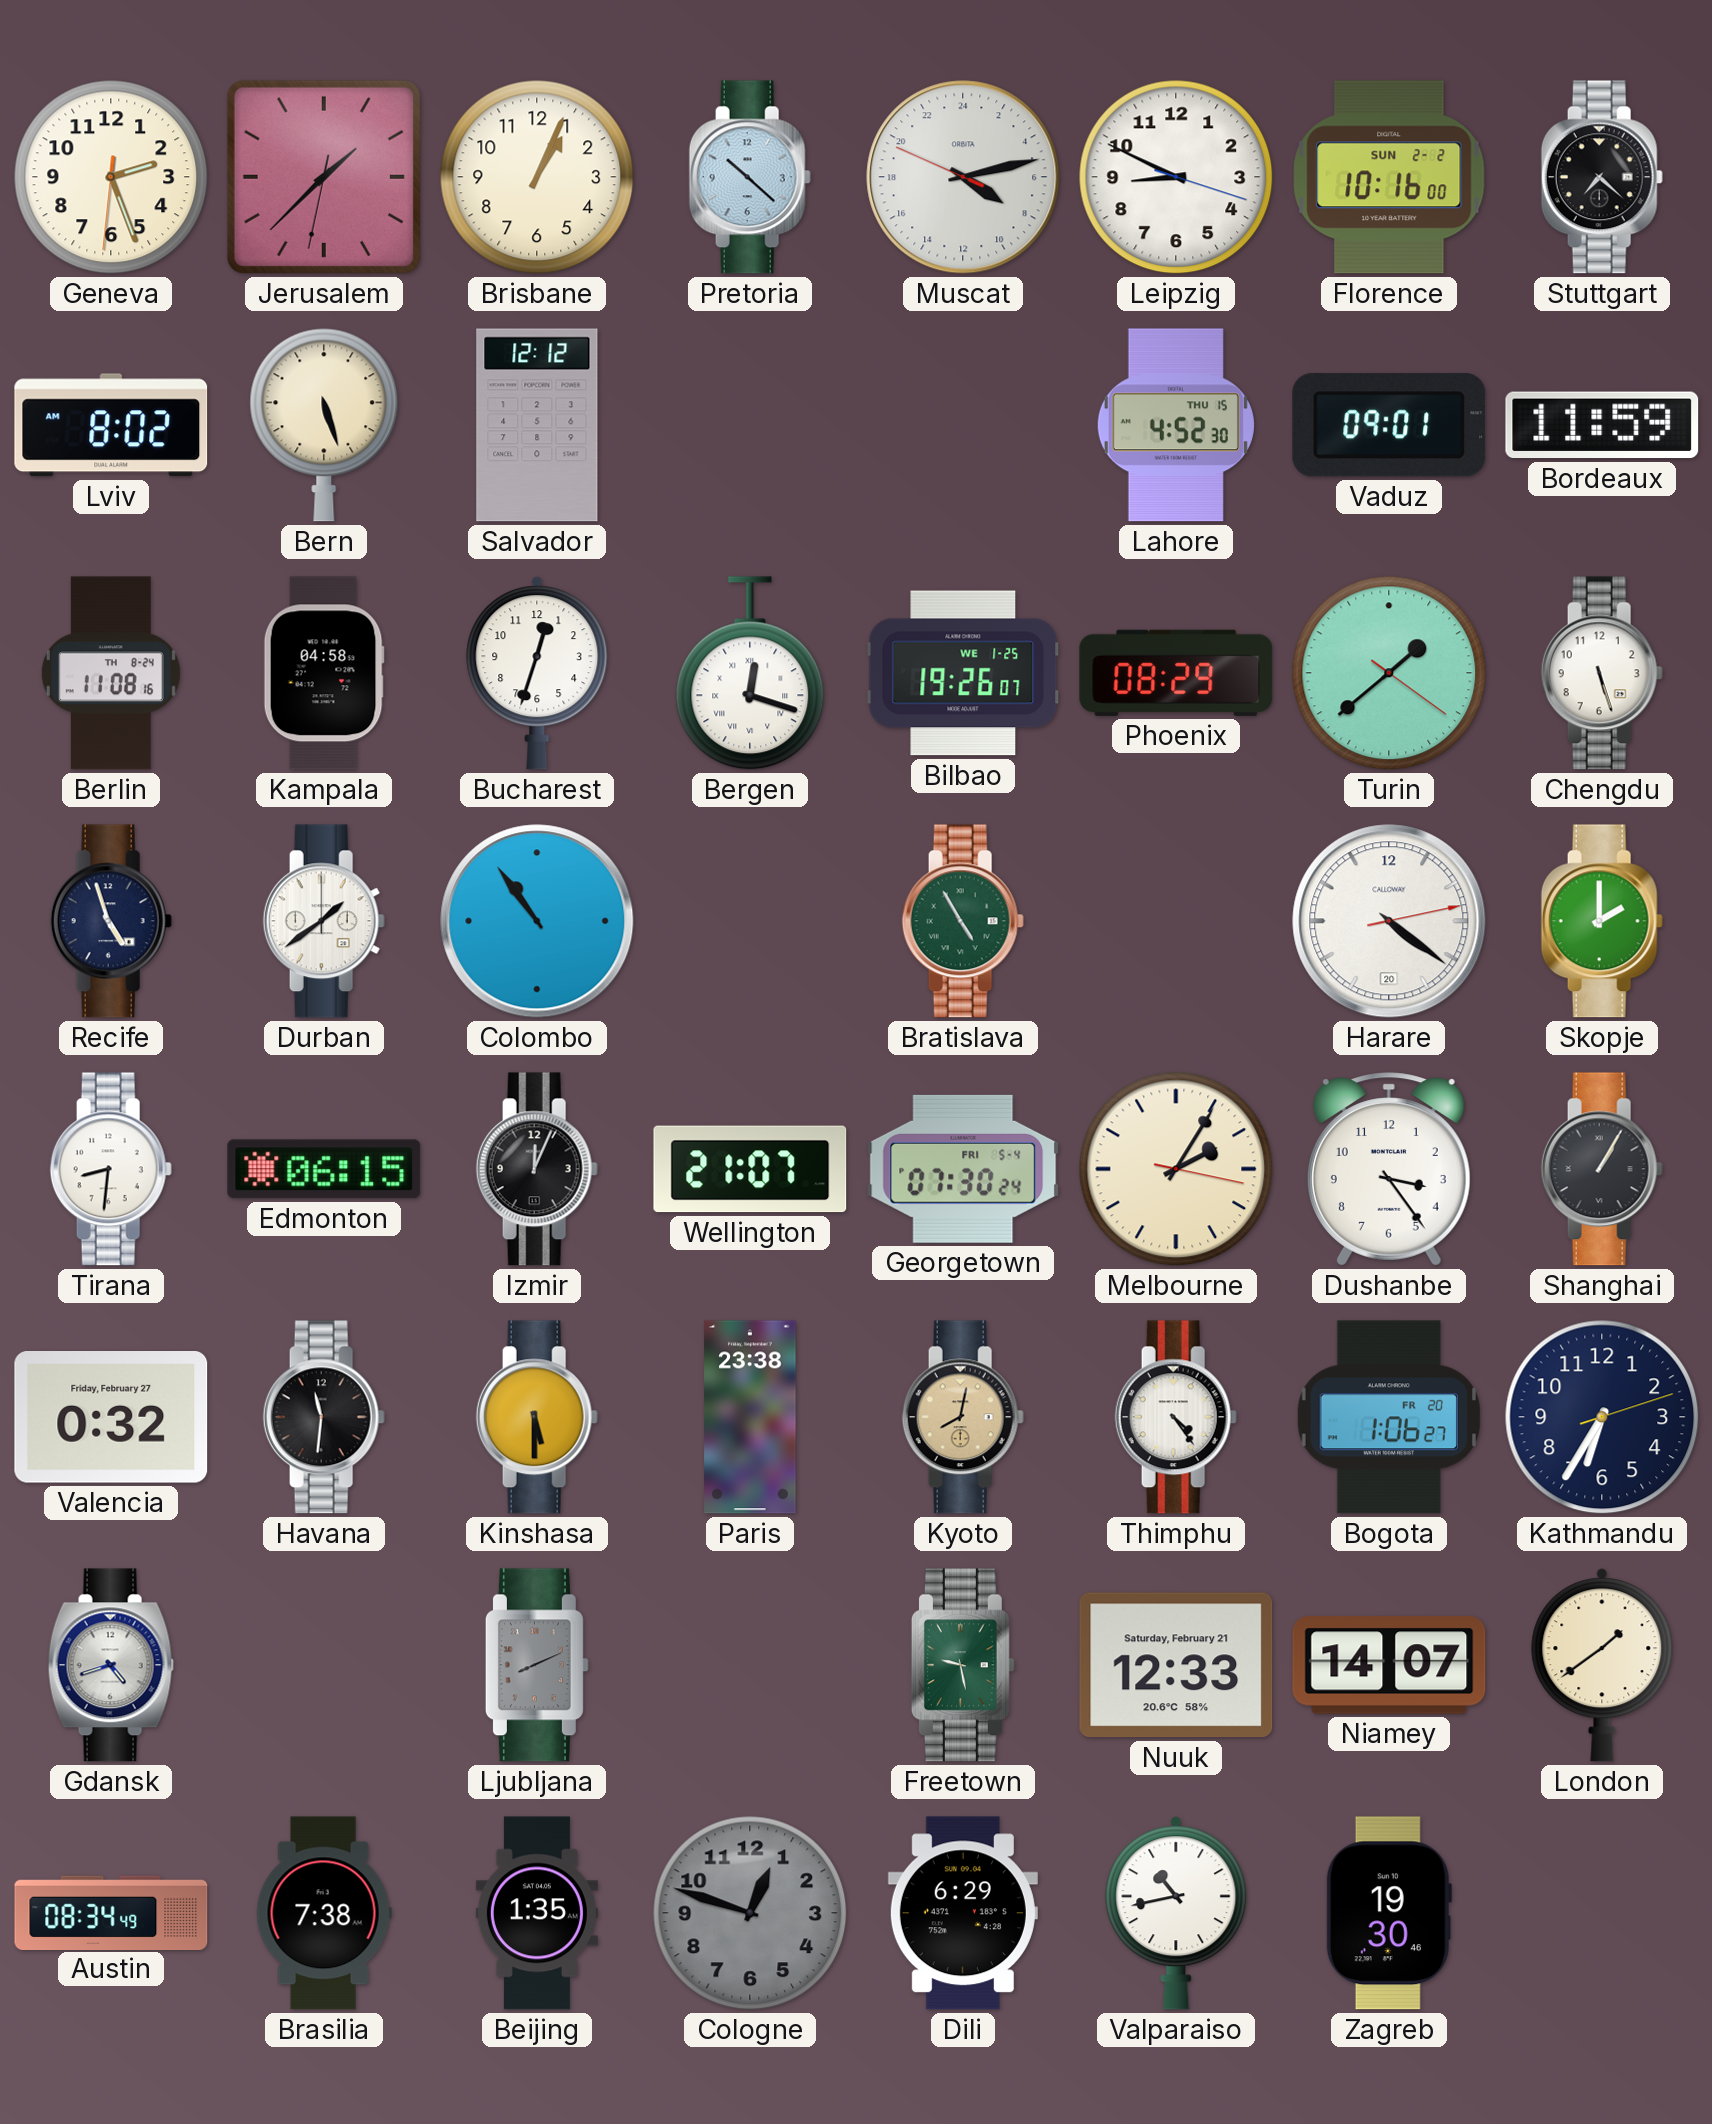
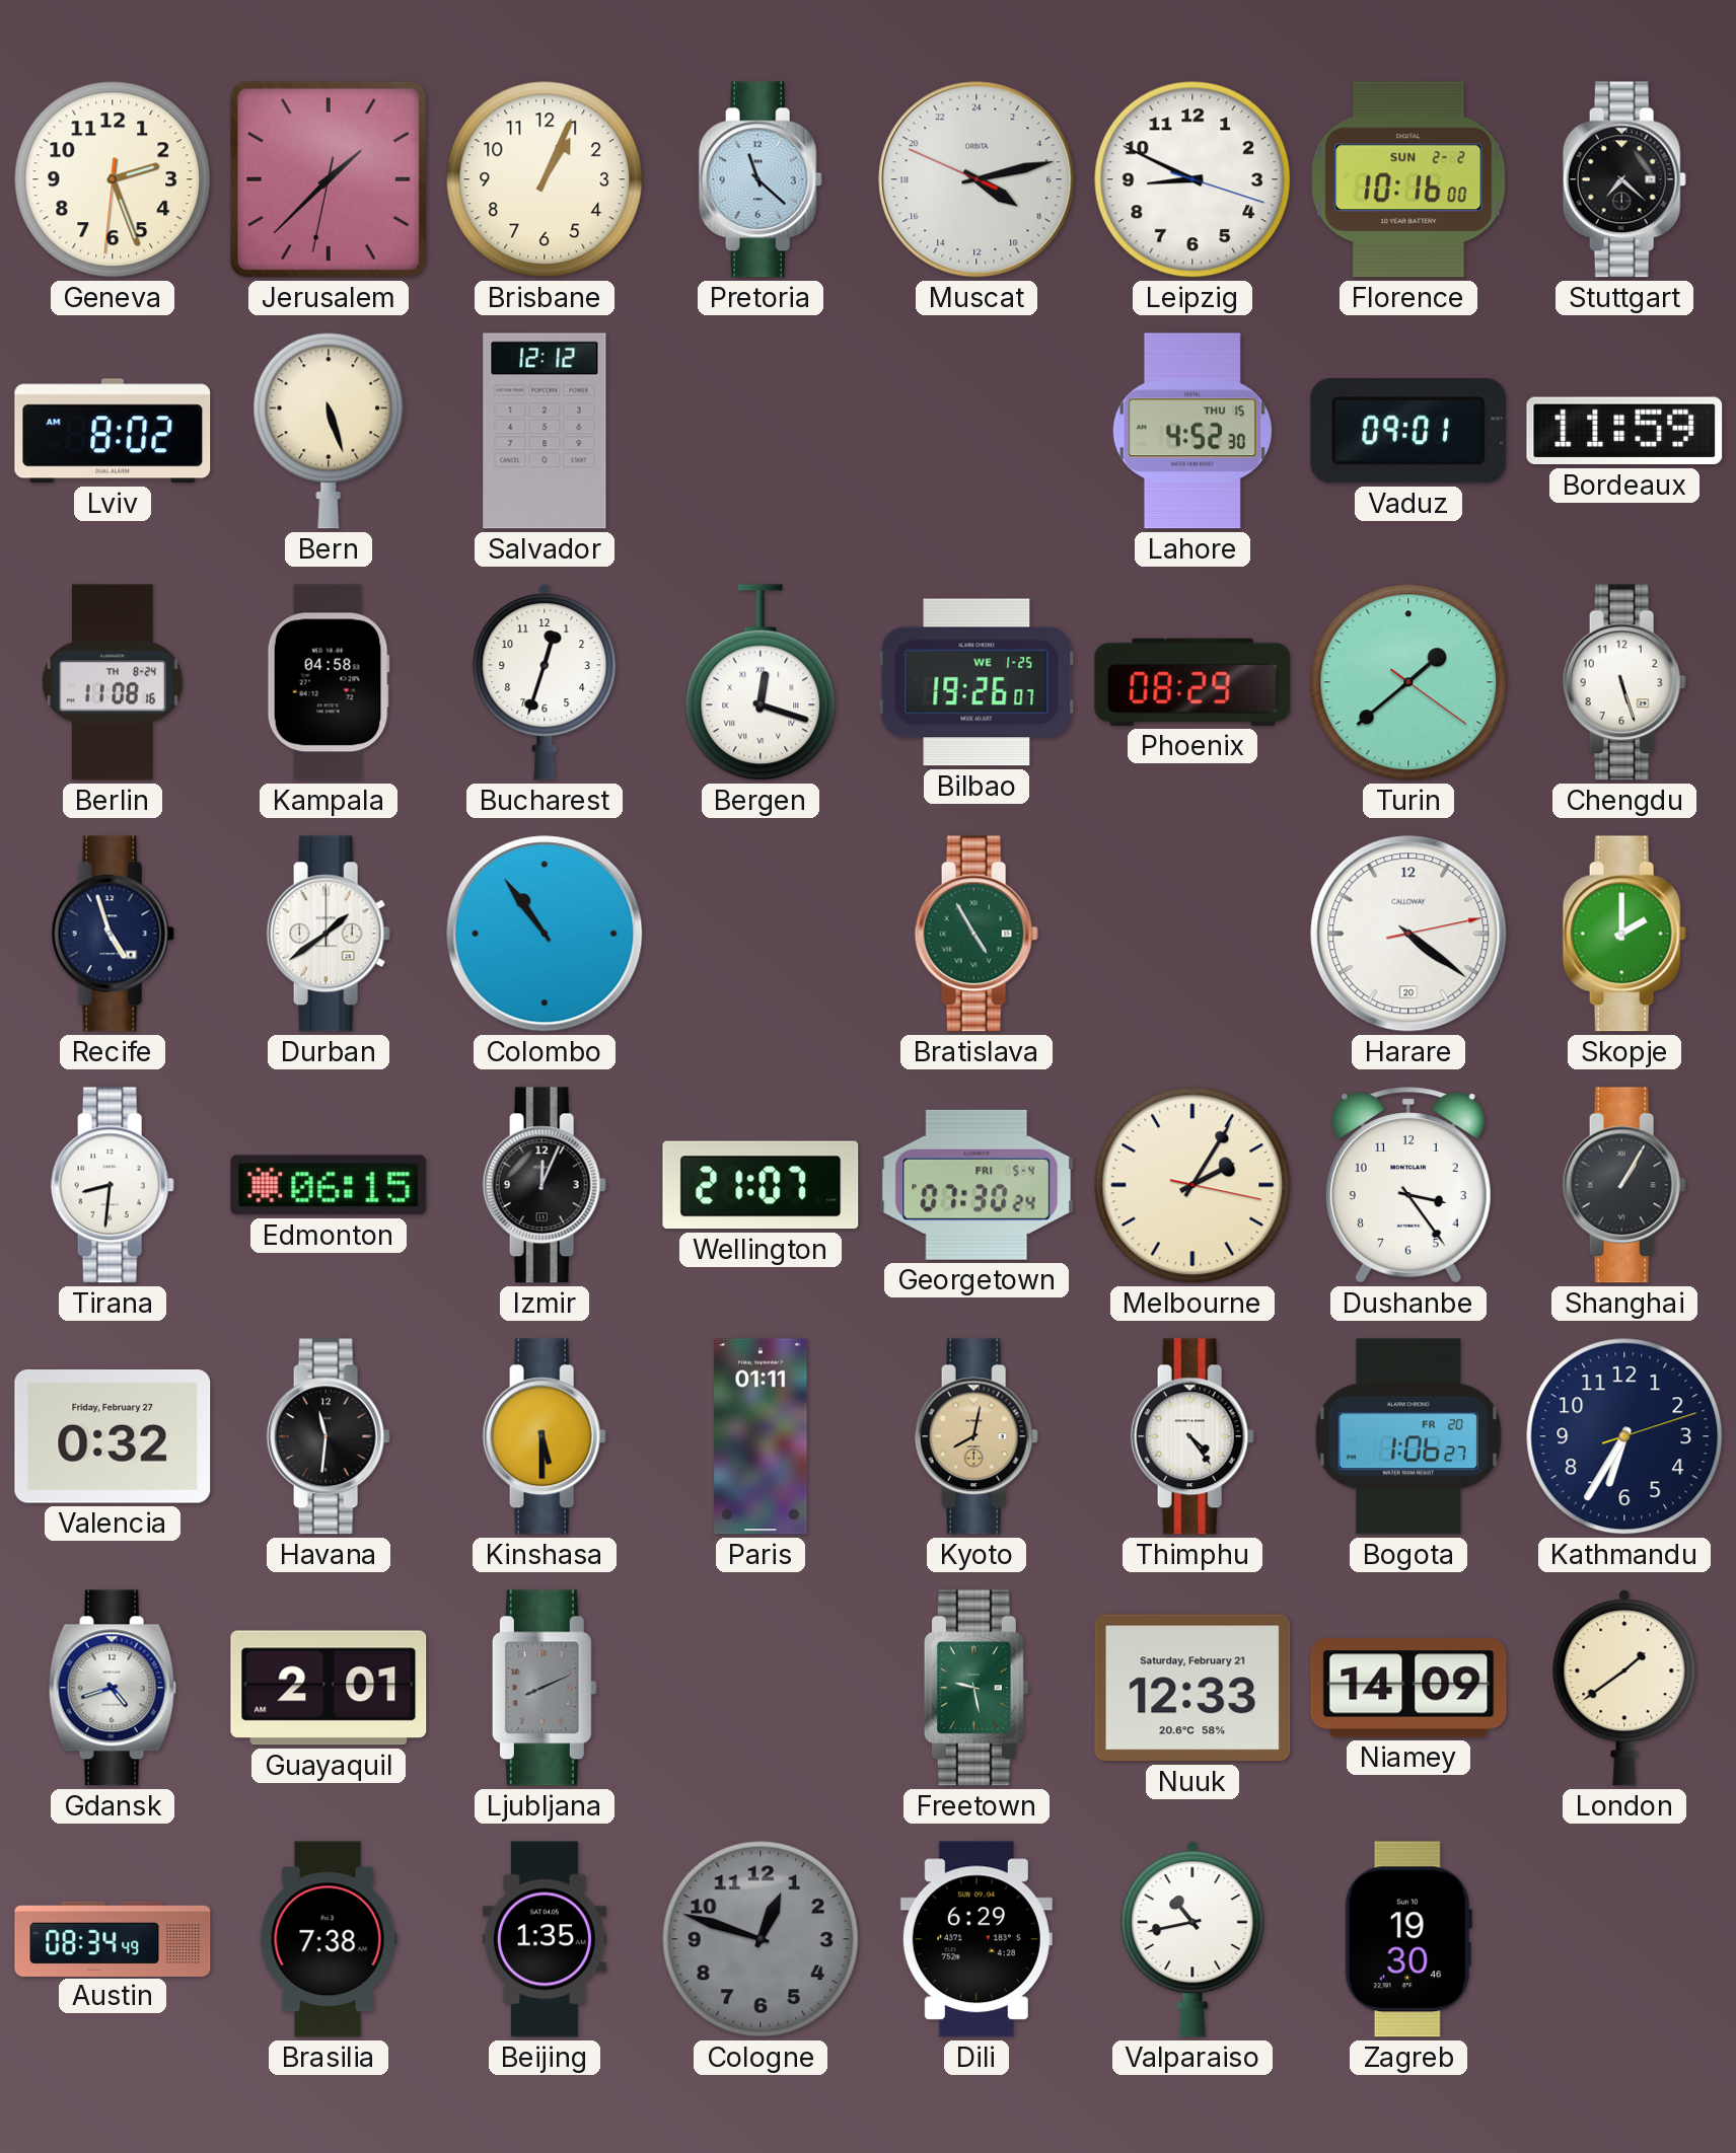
Pretoria: 10:22 -> 11:22
Paris: 23:38 -> 01:11
Guayaquil: none -> 2:01
Niamey: 14:07 -> 14:09
